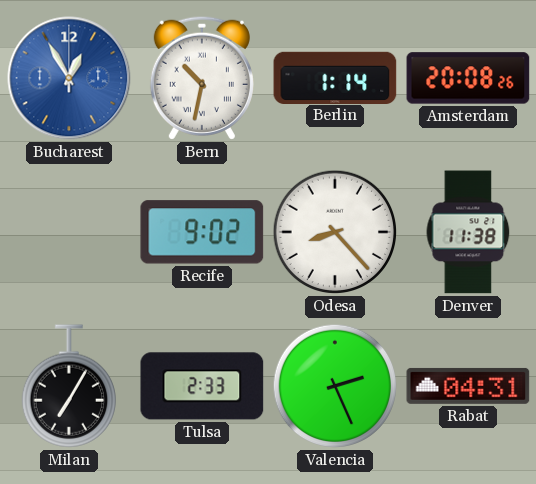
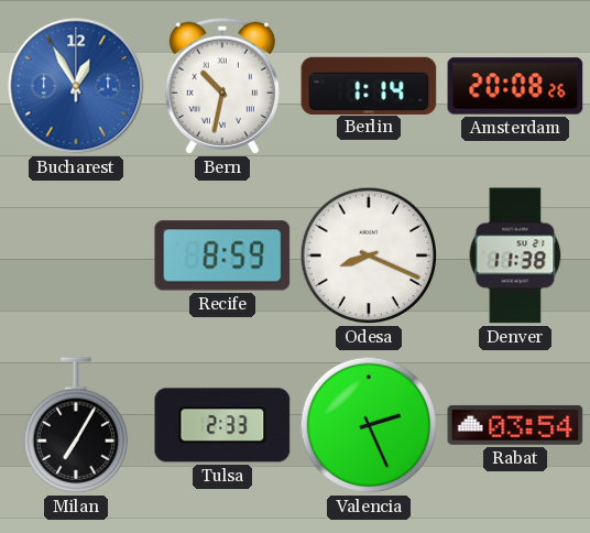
Recife: 9:02 -> 8:59
Odesa: 8:23 -> 8:19
Rabat: 04:31 -> 03:54
